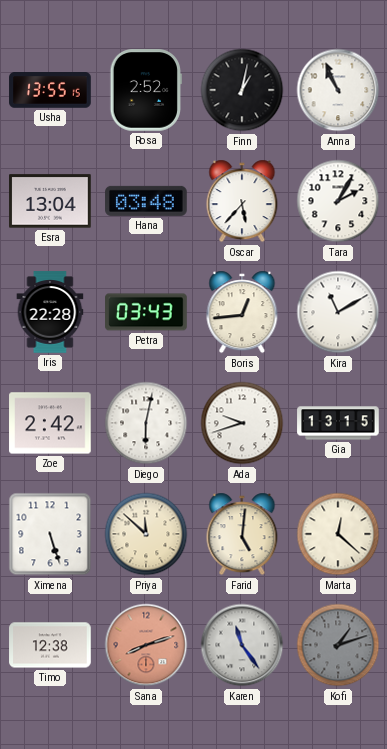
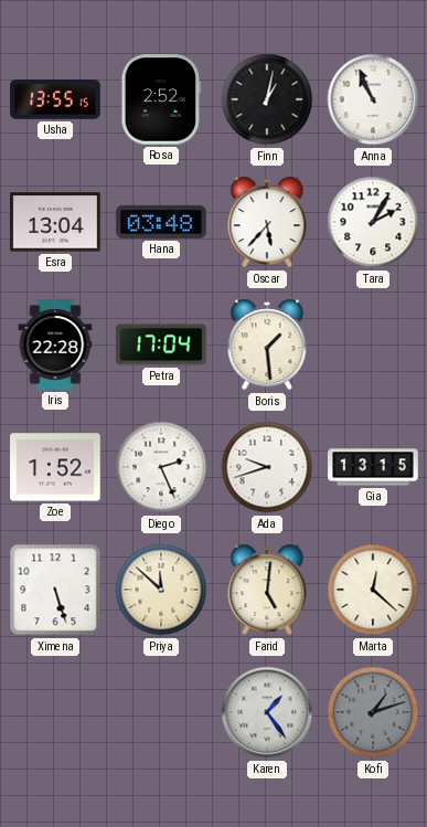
Petra: 03:43 -> 17:04
Boris: 12:44 -> 1:29
Kira: 11:10 -> none
Zoe: 2:42 -> 1:52
Diego: 6:02 -> 2:26
Timo: 12:38 -> none
Sana: 8:12 -> none
Karen: 11:24 -> 1:24
